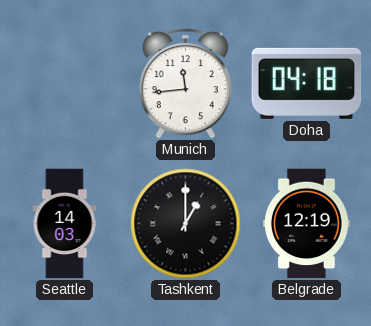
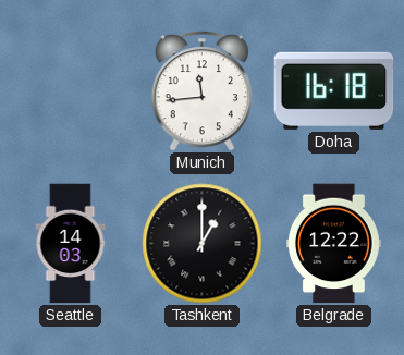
Doha: 04:18 -> 16:18
Belgrade: 12:19 -> 12:22
